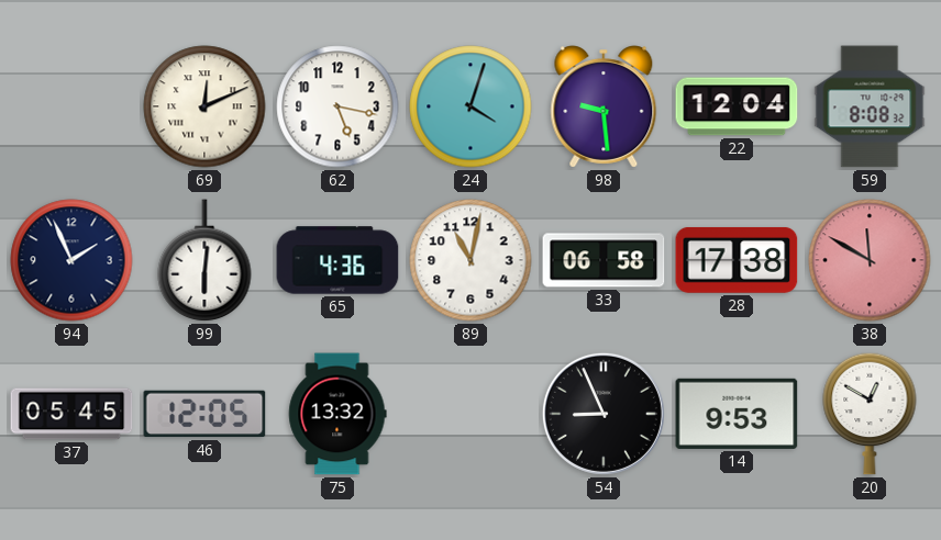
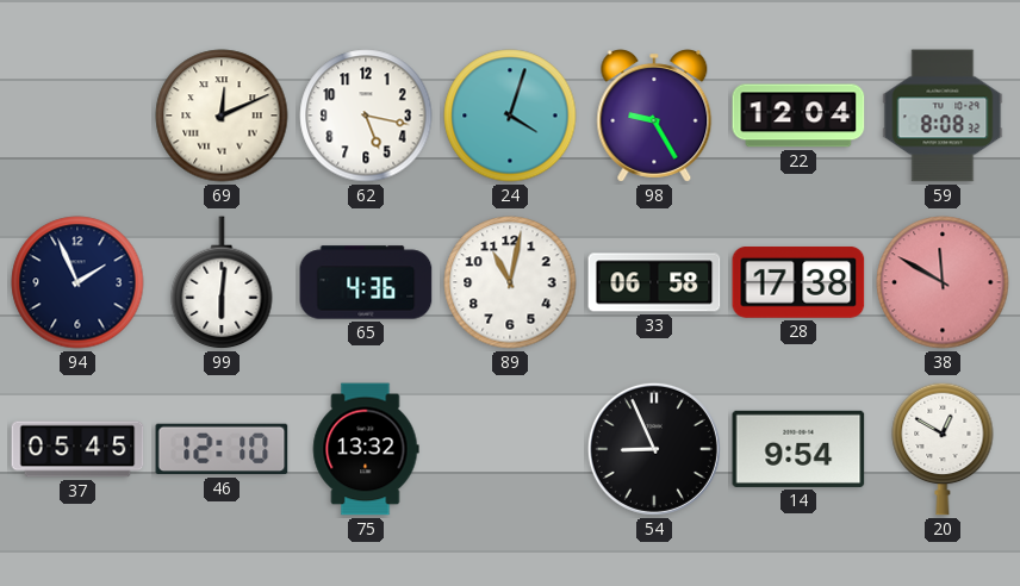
98: 9:29 -> 9:25
46: 12:05 -> 12:10
14: 9:53 -> 9:54
